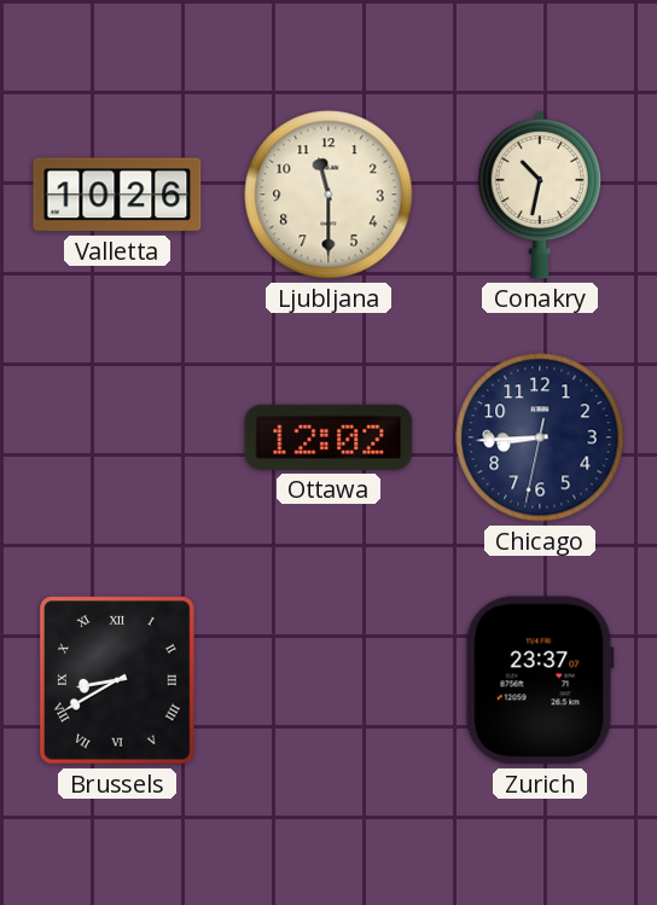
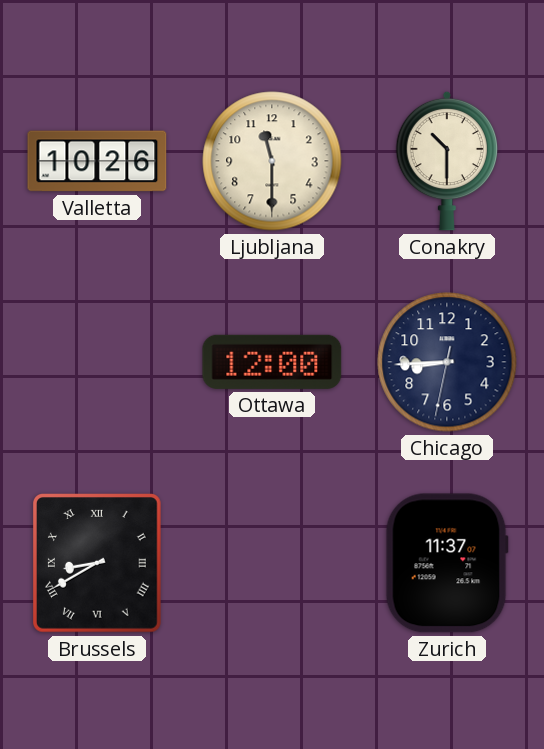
Conakry: 10:32 -> 10:30
Ottawa: 12:02 -> 12:00
Zurich: 23:37 -> 11:37
